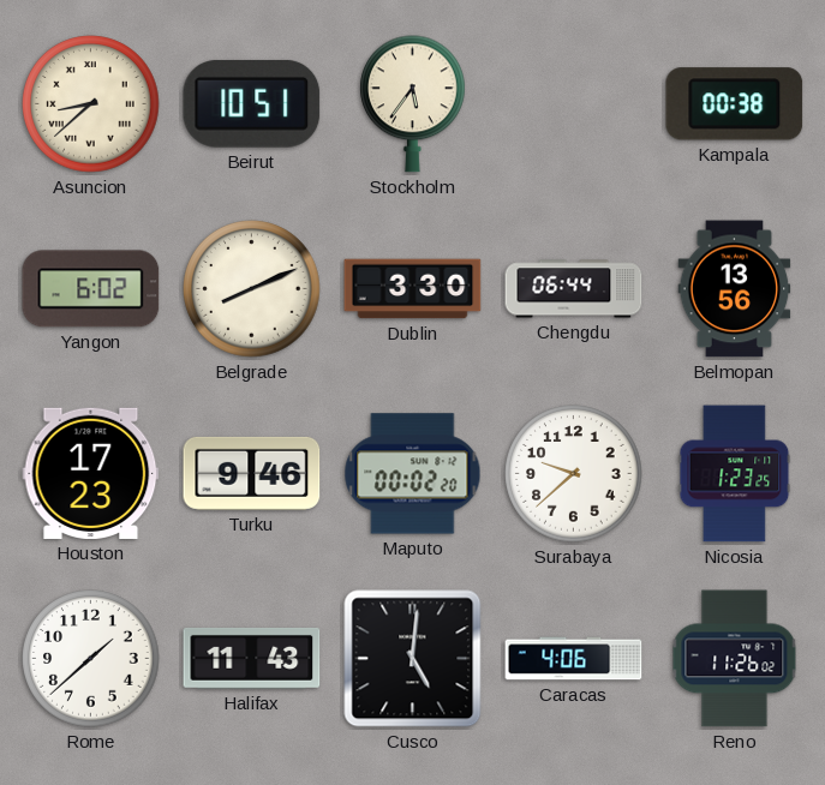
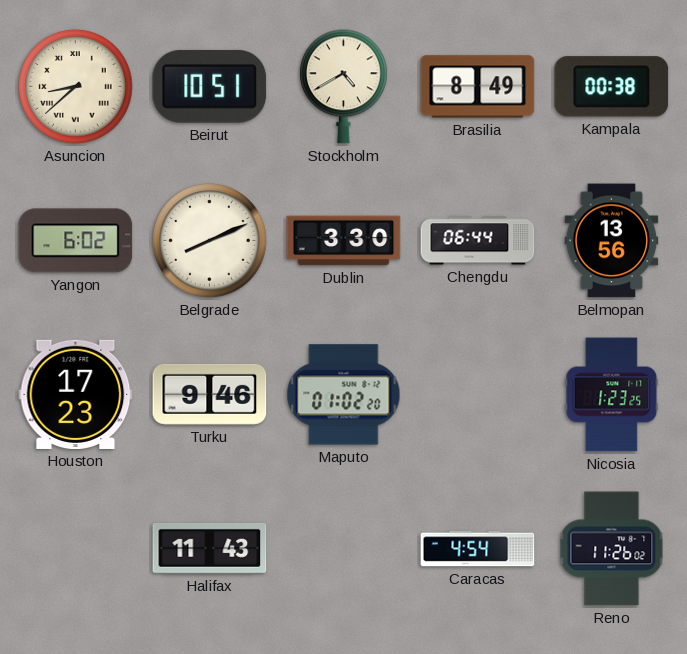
Stockholm: 5:36 -> 4:40
Brasilia: none -> 8:49
Maputo: 00:02 -> 01:02
Surabaya: 9:38 -> none
Rome: 1:38 -> none
Cusco: 5:01 -> none
Caracas: 4:06 -> 4:54
